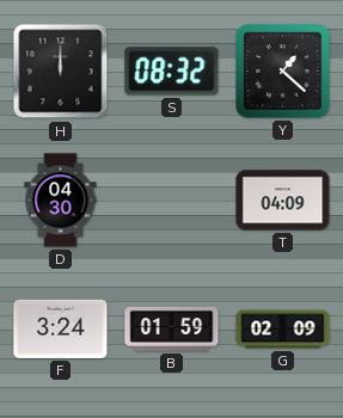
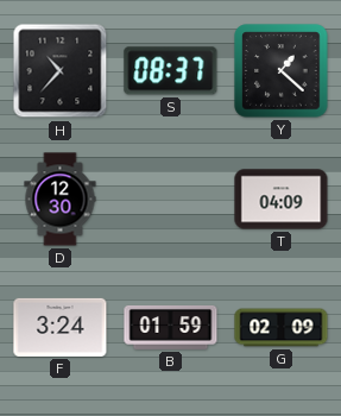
H: 12:00 -> 10:37
S: 08:32 -> 08:37
D: 04:30 -> 12:30
